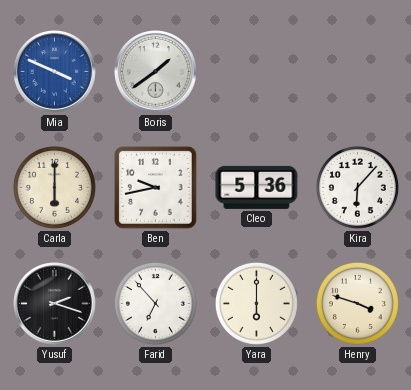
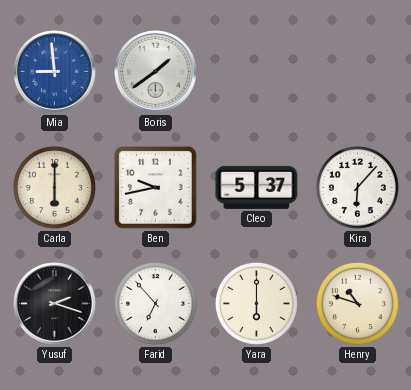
Mia: 3:49 -> 8:59
Cleo: 5:36 -> 5:37
Henry: 3:48 -> 10:48
